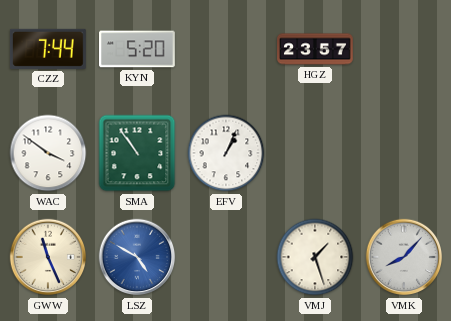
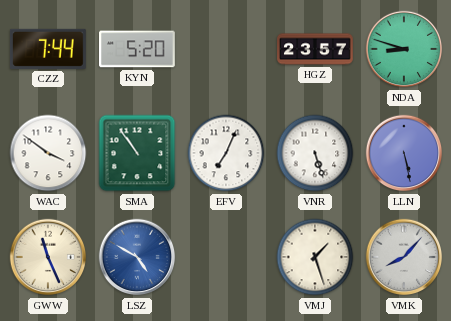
NDA: none -> 8:48
EFV: 1:04 -> 7:04
VNR: none -> 5:27
LLN: none -> 5:28
